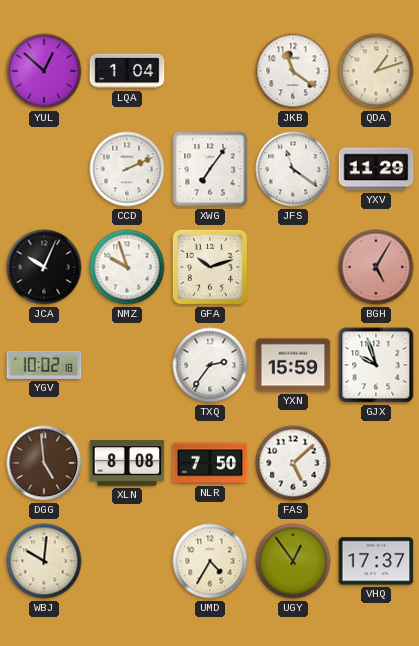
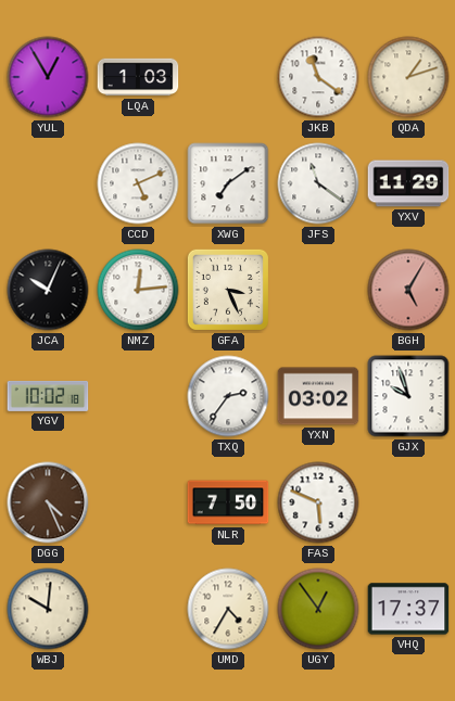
YUL: 12:52 -> 12:55
LQA: 1:04 -> 1:03
CCD: 2:11 -> 5:11
XWG: 7:06 -> 7:09
NMZ: 9:57 -> 12:14
GFA: 10:12 -> 3:26
YXN: 15:59 -> 03:02
DGG: 4:59 -> 4:26
XLN: 8:08 -> none
FAS: 5:08 -> 5:49
